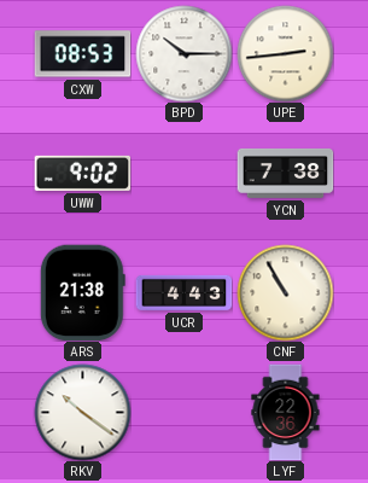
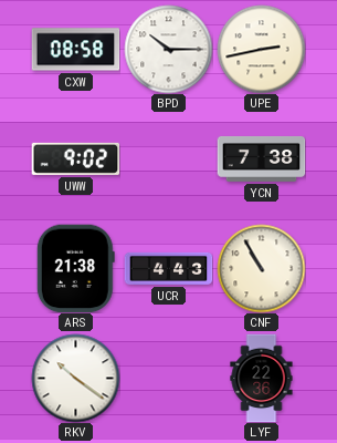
CXW: 08:53 -> 08:58
UPE: 2:44 -> 2:43
